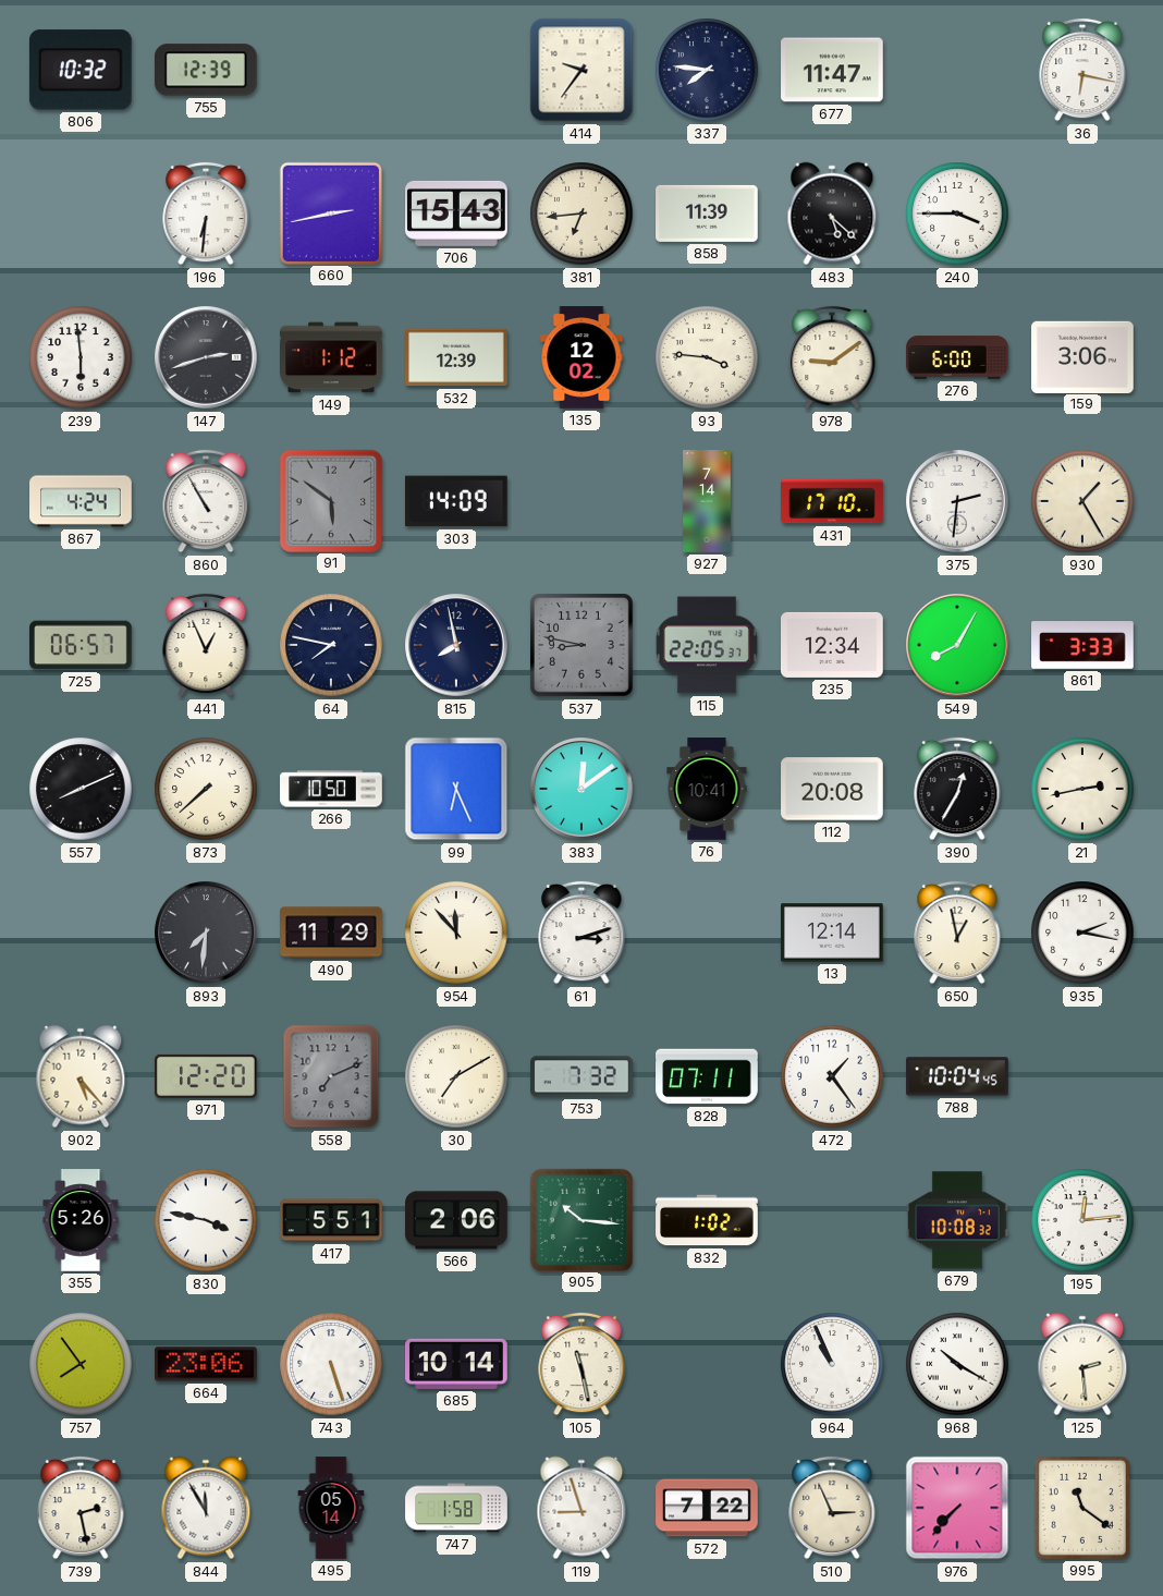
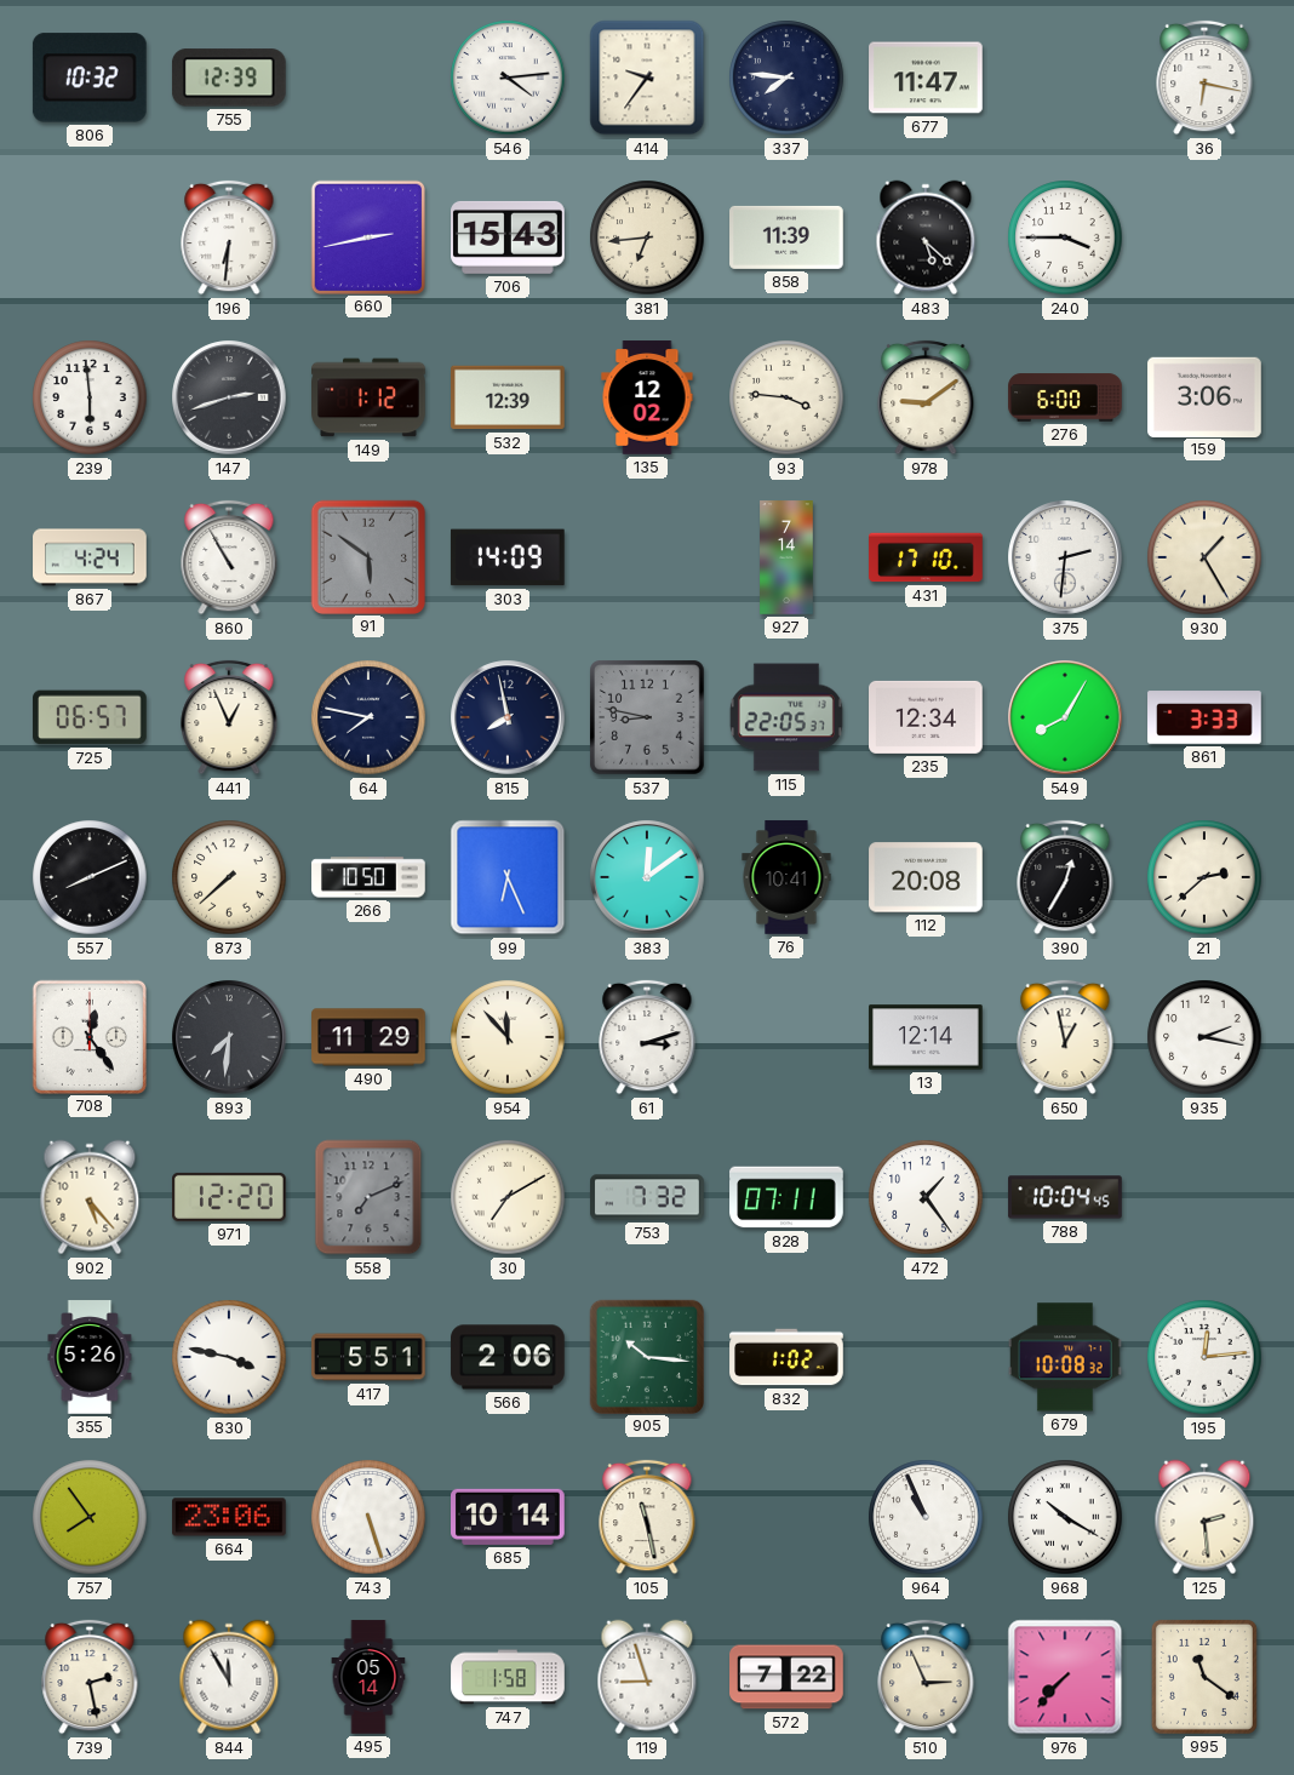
546: none -> 4:14
21: 2:43 -> 2:38
708: none -> 12:24
